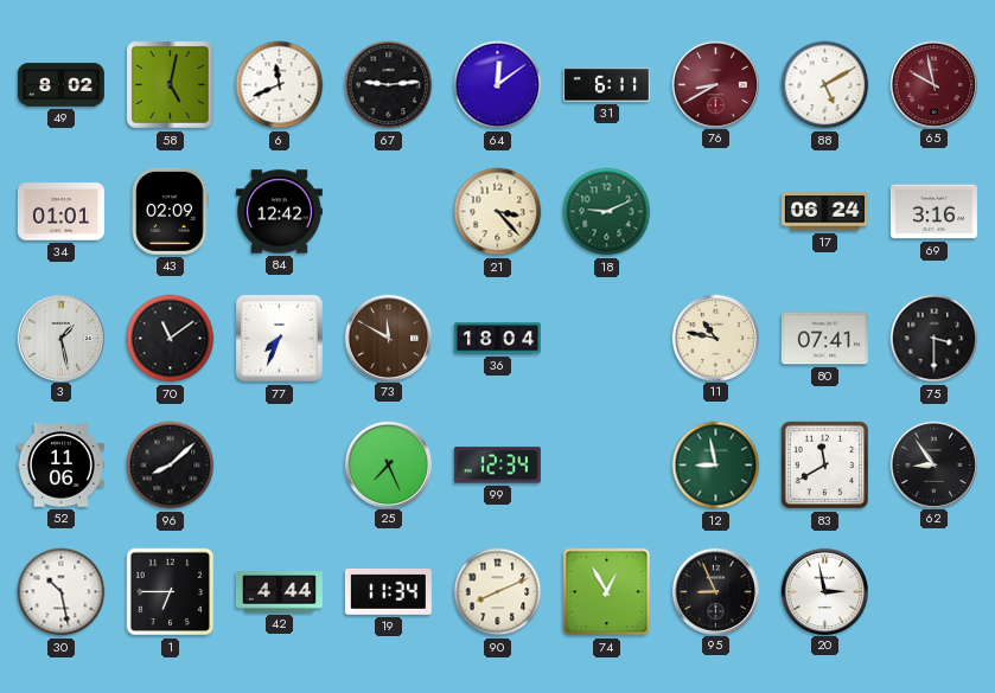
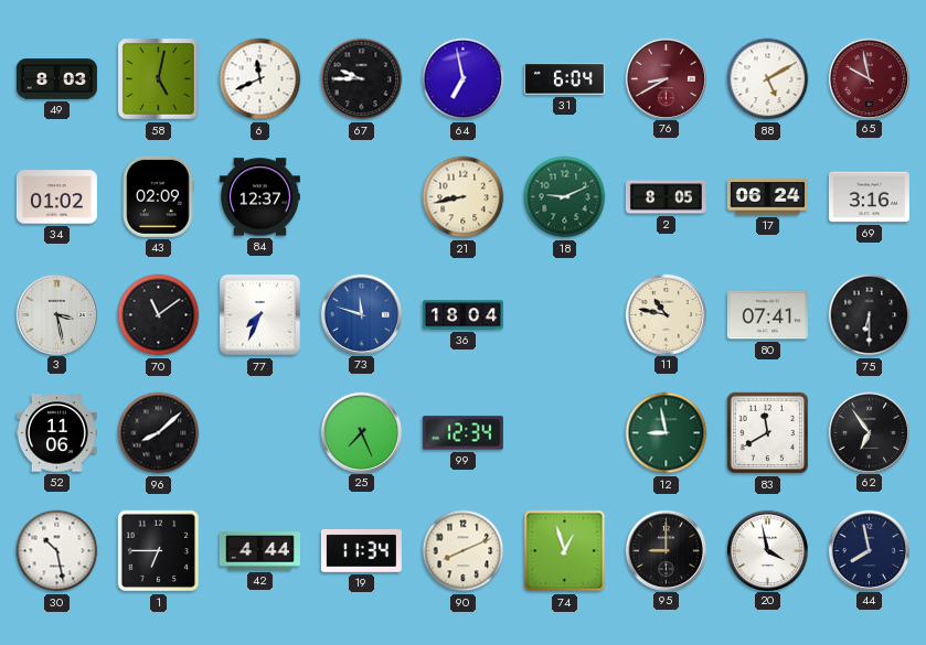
49: 8:02 -> 8:03
67: 9:14 -> 9:45
64: 12:09 -> 6:58
31: 6:11 -> 6:04
34: 01:01 -> 01:02
84: 12:42 -> 12:37
21: 3:23 -> 8:43
2: none -> 8:05
3: 1:28 -> 3:28
73: 11:50 -> 11:48
73 dial: brown -> blue
75: 3:30 -> 6:30
62: 8:54 -> 6:54
74: 12:55 -> 12:57
95: 8:56 -> 9:00
20: 2:58 -> 3:58
44: none -> 7:58
